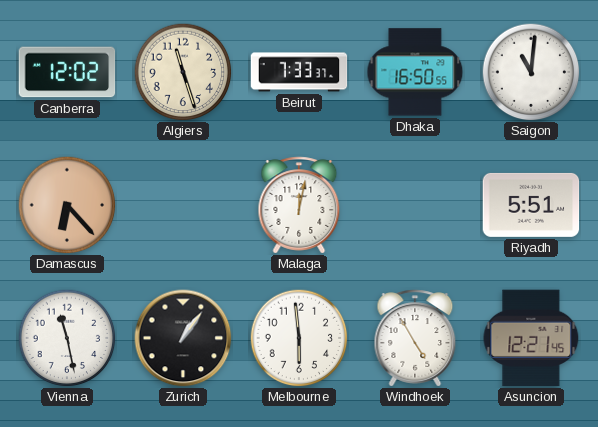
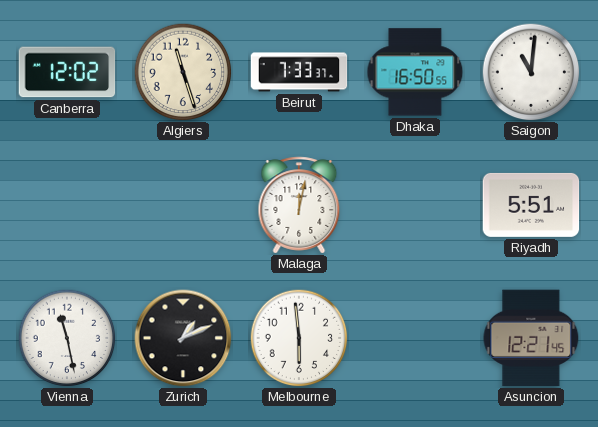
Damascus: 6:23 -> none
Zurich: 1:06 -> 1:11
Windhoek: 4:55 -> none
